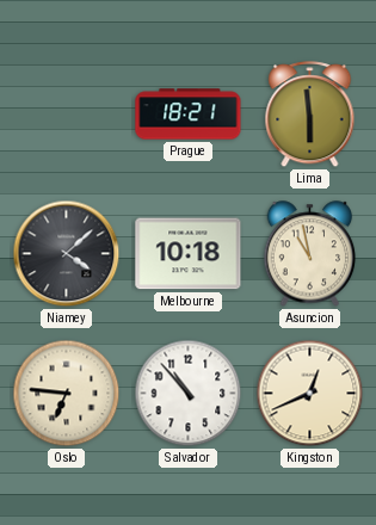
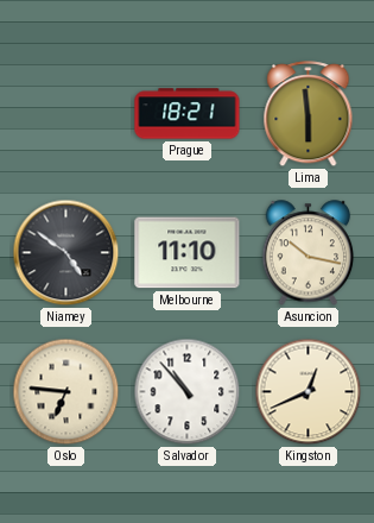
Niamey: 4:08 -> 4:51
Melbourne: 10:18 -> 11:10
Asuncion: 10:58 -> 10:17
